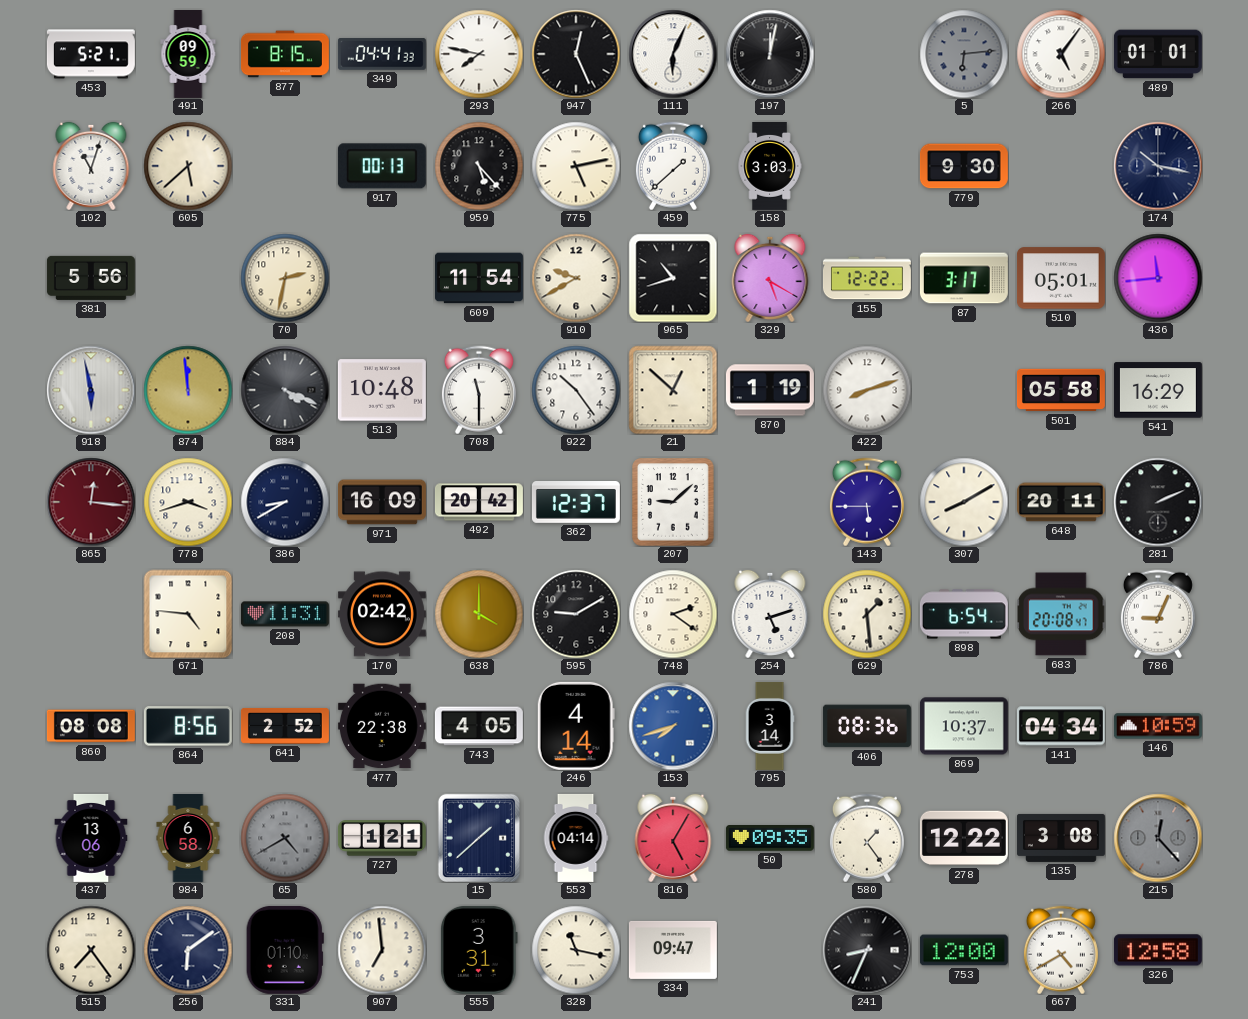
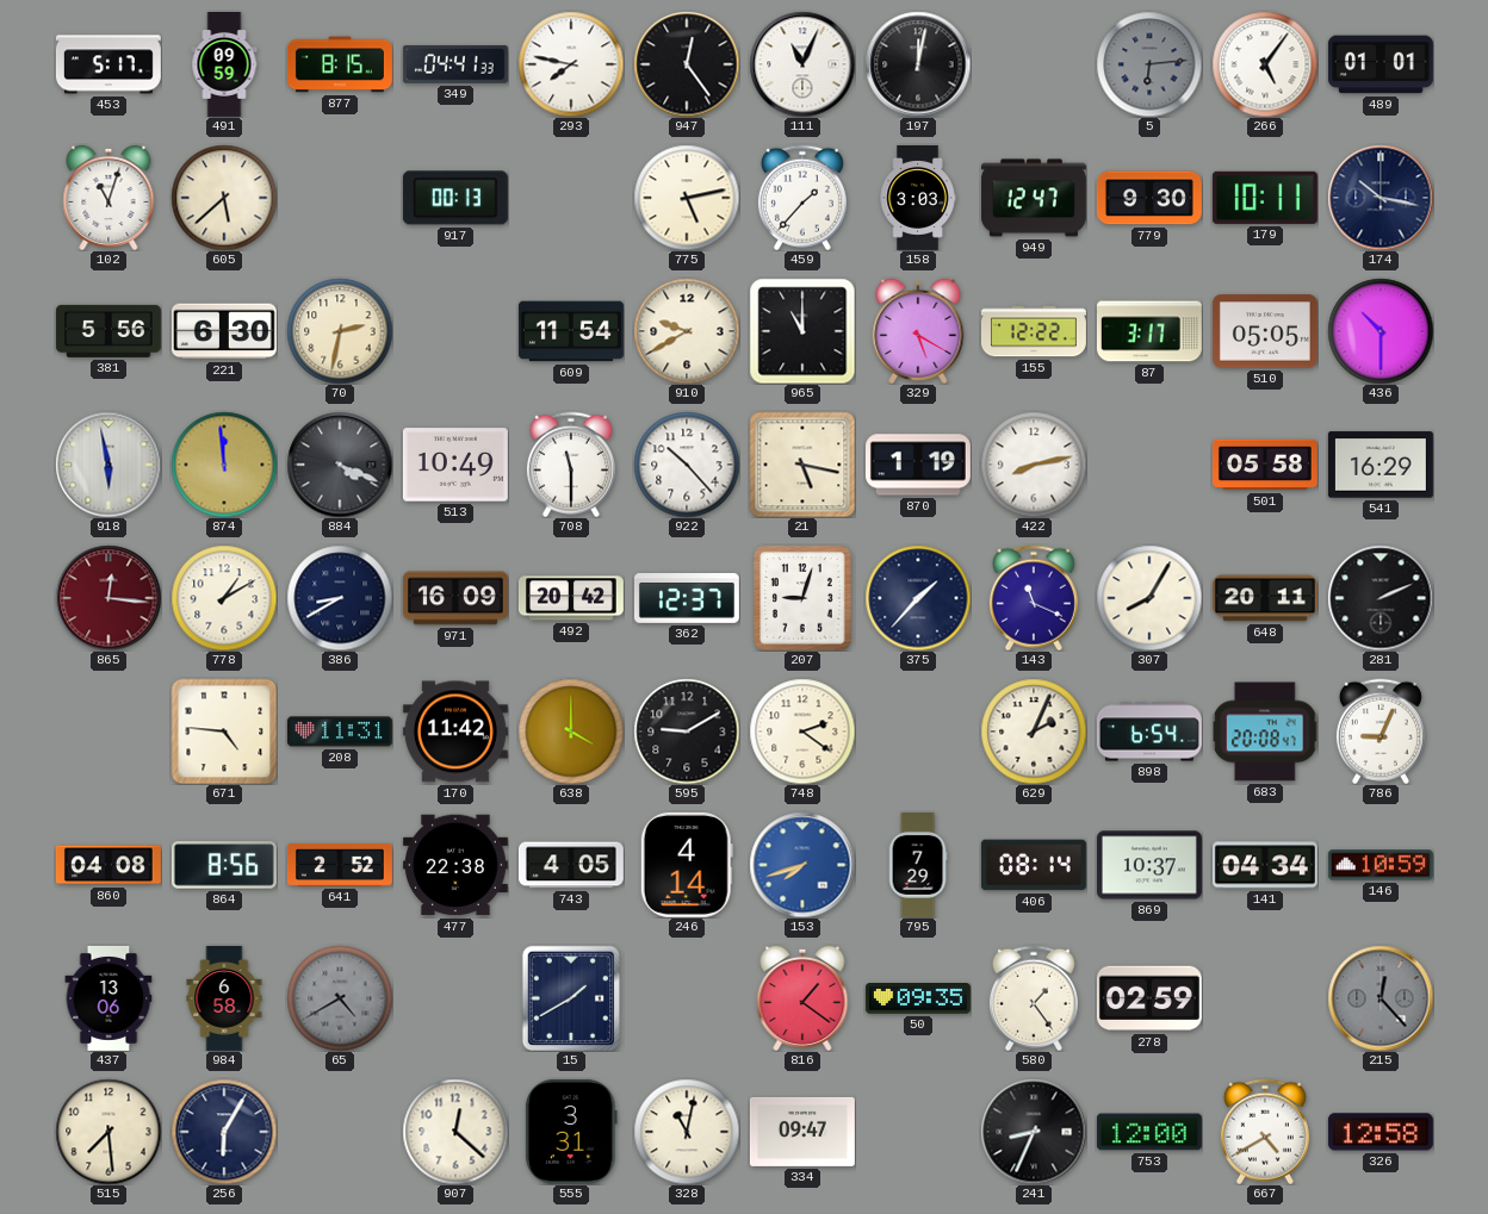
453: 5:21 -> 5:17
947: 12:26 -> 12:24
111: 6:04 -> 11:04
959: 5:23 -> none
459: 1:38 -> 1:37
949: none -> 12:47
179: none -> 10:11
221: none -> 6:30
965: 10:42 -> 11:00
510: 05:01 -> 05:05
436: 11:44 -> 10:30
513: 10:48 -> 10:49
922: 10:24 -> 10:23
21: 12:52 -> 5:17
422: 8:12 -> 8:13
778: 3:42 -> 1:10
207: 9:08 -> 9:03
375: none -> 1:37
143: 5:45 -> 11:19
307: 8:10 -> 8:05
170: 02:42 -> 11:42
254: 5:12 -> none
629: 1:29 -> 2:04
860: 08:08 -> 04:08
795: 3:14 -> 7:29
406: 08:36 -> 08:14
727: 1:21 -> none
15: 1:38 -> 1:40
553: 04:14 -> none
816: 5:05 -> 1:21
278: 12:22 -> 02:59
135: 3:08 -> none
515: 7:24 -> 7:29
256: 6:09 -> 6:05
331: 01:10 -> none
907: 6:59 -> 12:22
328: 11:17 -> 11:02
